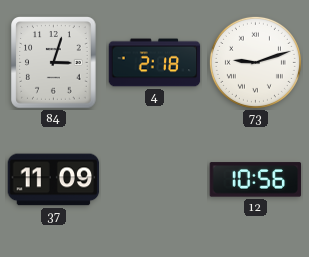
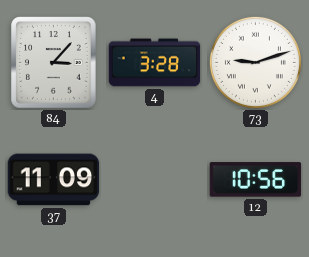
84: 3:03 -> 3:07
4: 2:18 -> 3:28
